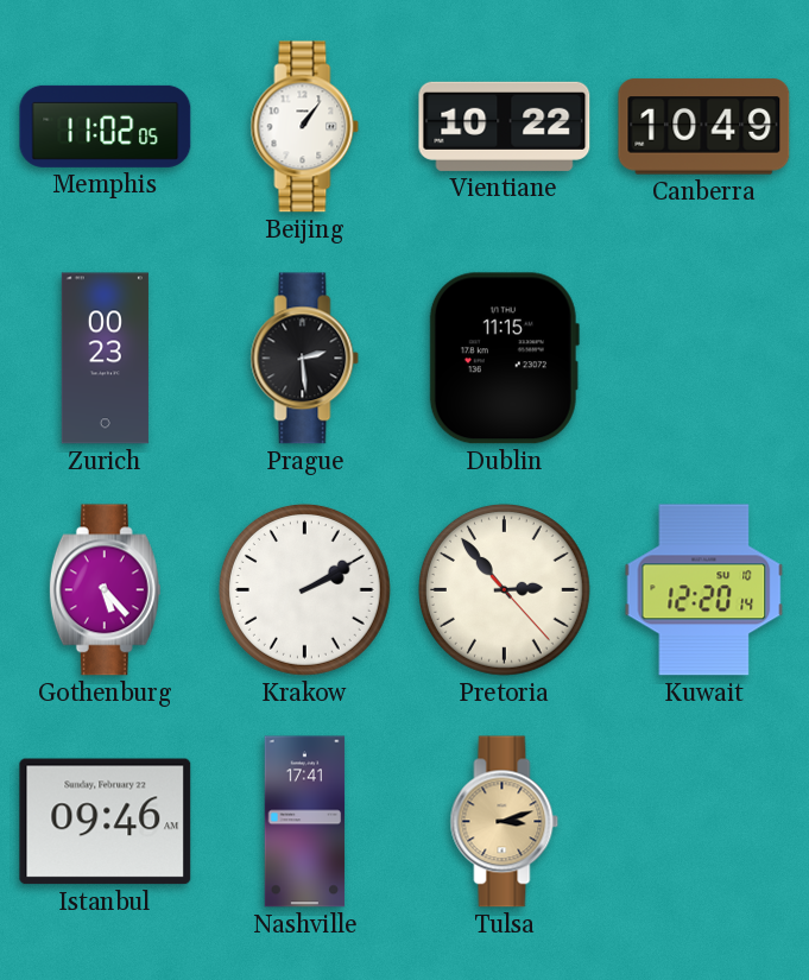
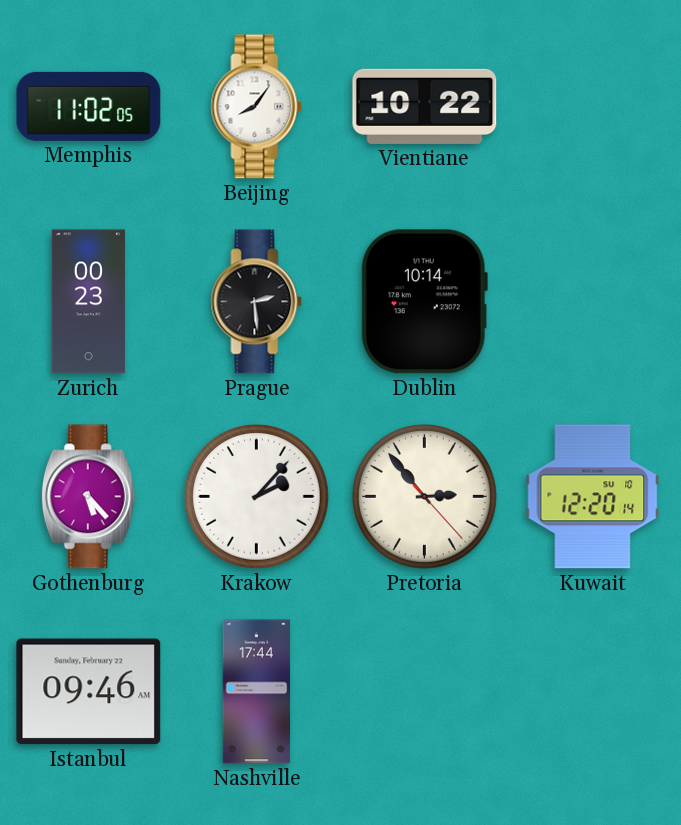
Beijing: 1:06 -> 8:06
Canberra: 10:49 -> none
Dublin: 11:15 -> 10:14
Krakow: 2:10 -> 2:07
Nashville: 17:41 -> 17:44
Tulsa: 3:12 -> none
